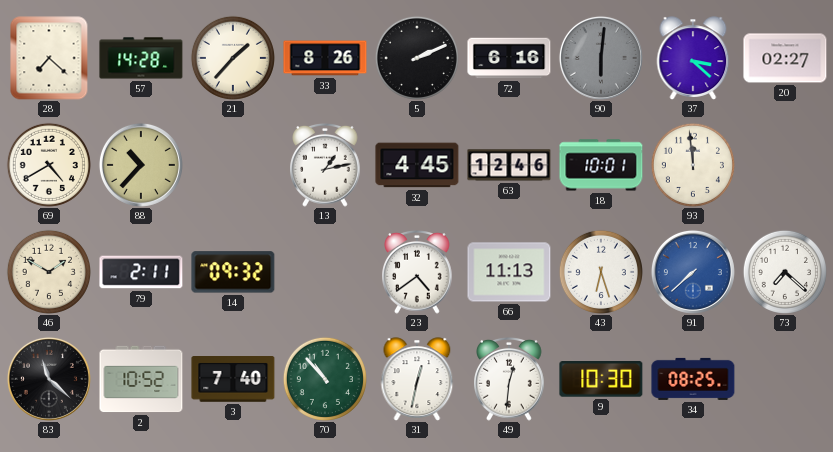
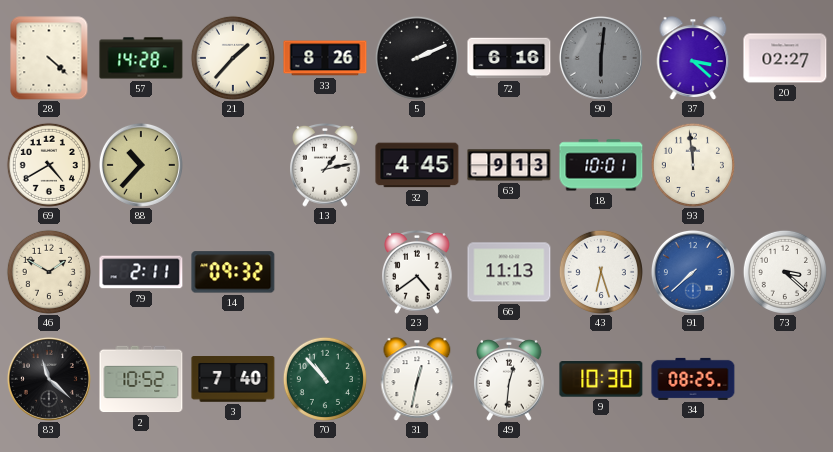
28: 7:22 -> 4:22
63: 12:46 -> 9:13
73: 7:22 -> 3:22
